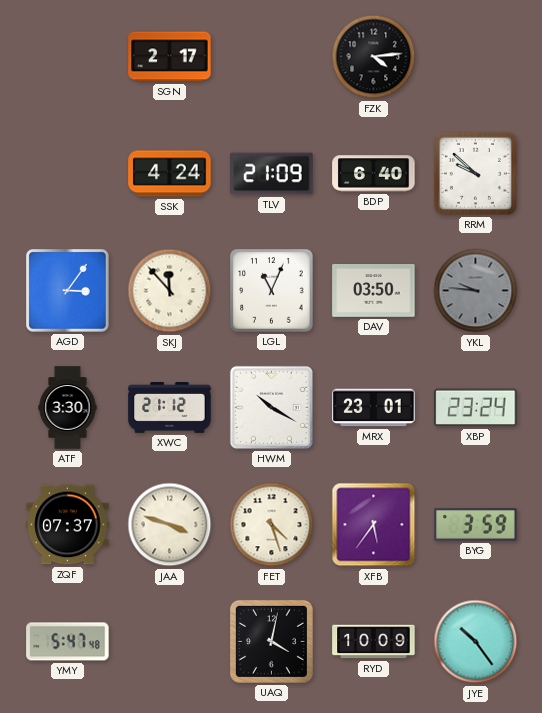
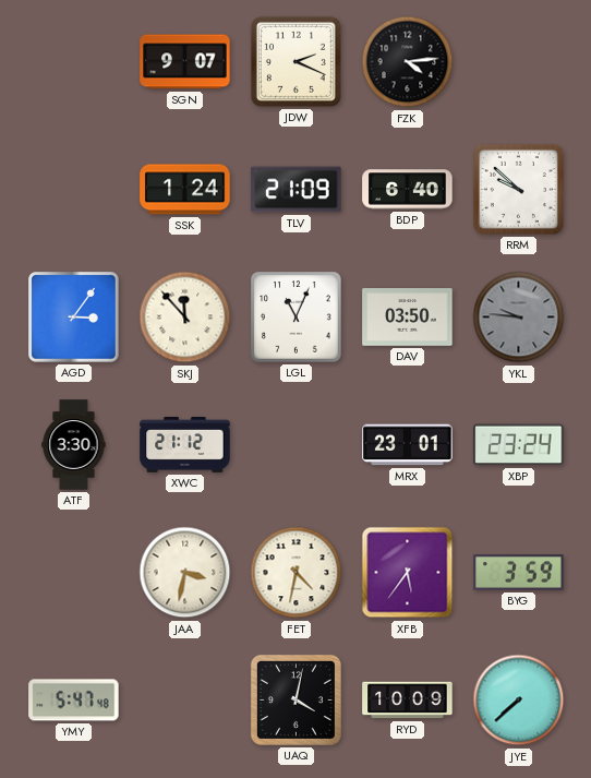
SGN: 2:17 -> 9:07
JDW: none -> 2:19
SSK: 4:24 -> 1:24
HWM: 10:20 -> none
ZQF: 07:37 -> none
JAA: 3:48 -> 3:32
FET: 4:27 -> 4:32
JYE: 10:24 -> 7:38
